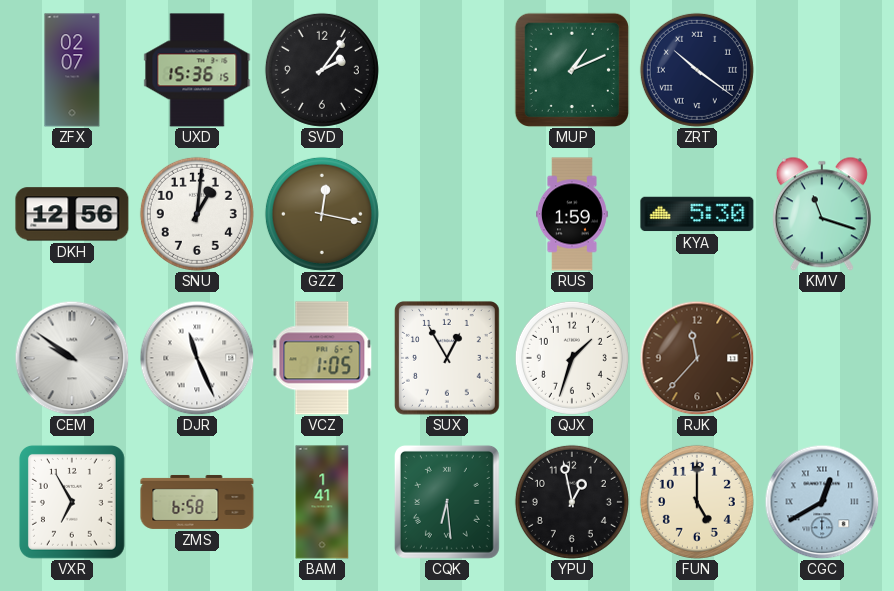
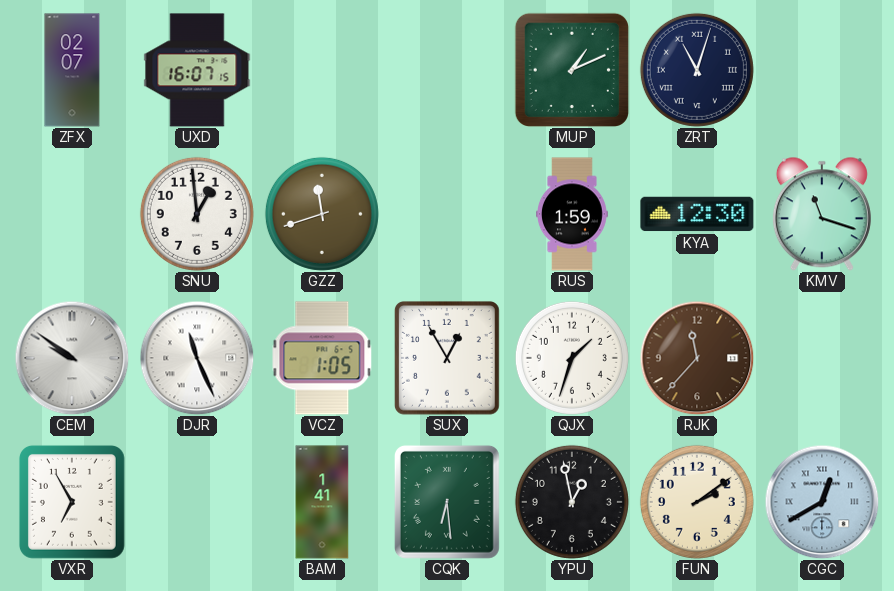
UXD: 15:36 -> 16:07
SVD: 2:06 -> none
ZRT: 10:21 -> 11:03
DKH: 12:56 -> none
SNU: 1:01 -> 12:59
GZZ: 12:17 -> 11:42
KYA: 5:30 -> 12:30
ZMS: 6:58 -> none
FUN: 5:00 -> 2:09
